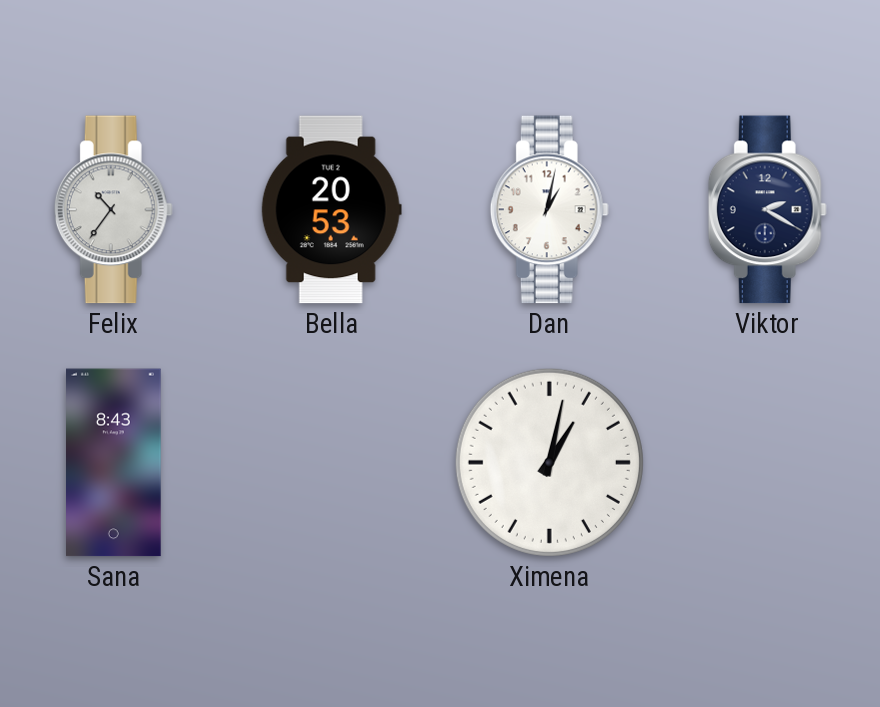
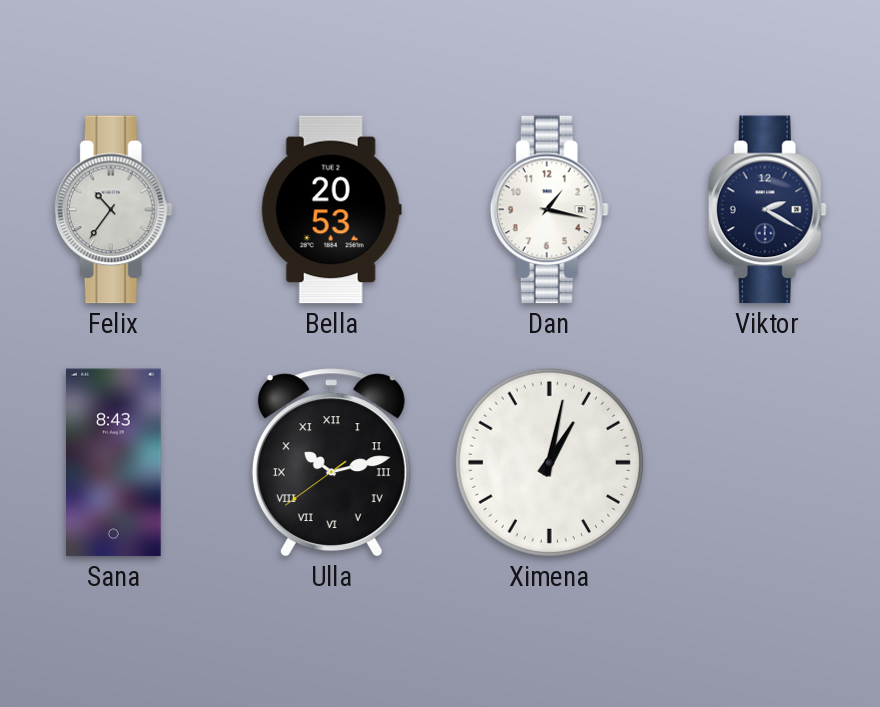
Dan: 1:02 -> 1:17
Ulla: none -> 10:12
